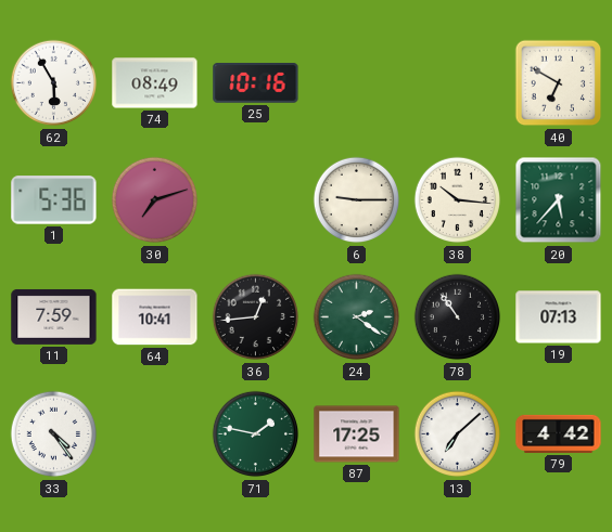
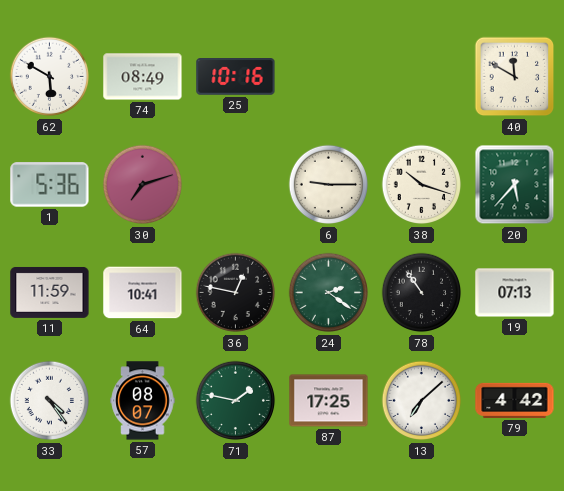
62: 5:55 -> 5:50
40: 6:50 -> 11:50
38: 10:16 -> 10:18
11: 7:59 -> 11:59
36: 12:44 -> 12:47
57: none -> 08:07
